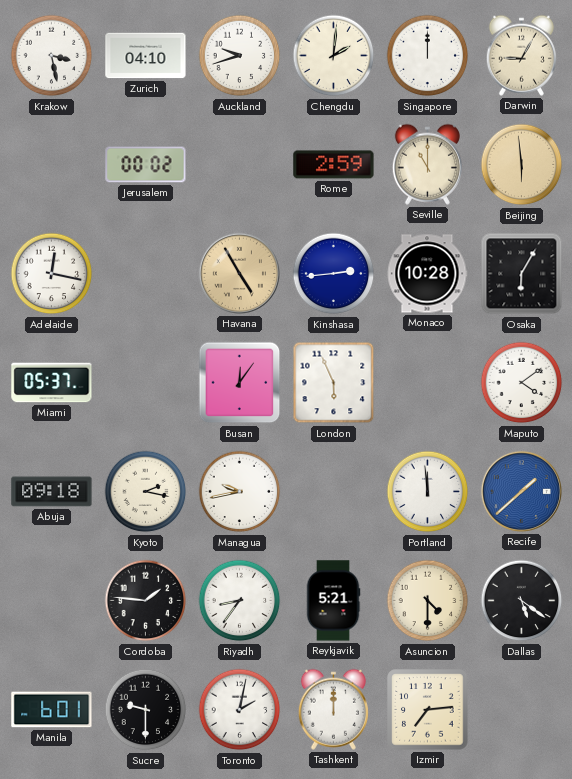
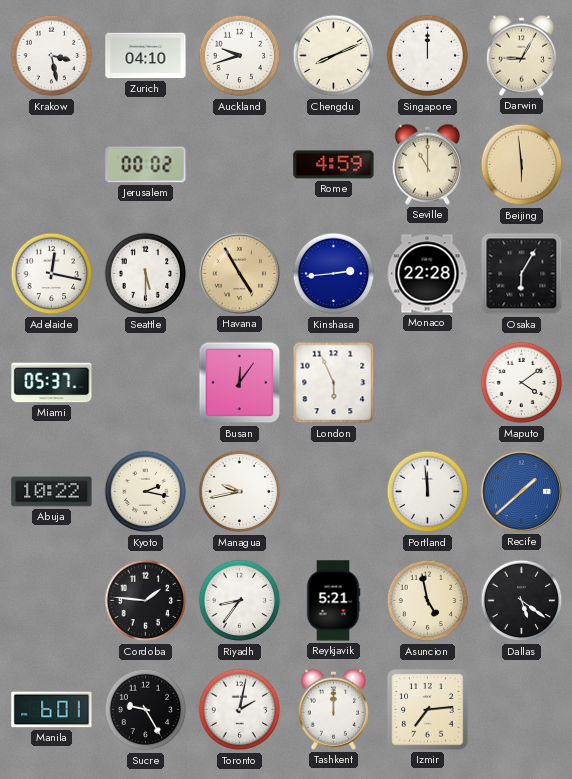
Chengdu: 2:01 -> 8:11
Rome: 2:59 -> 4:59
Seattle: none -> 5:30
Monaco: 10:28 -> 22:28
Abuja: 09:18 -> 10:22
Asuncion: 4:30 -> 4:58
Sucre: 9:30 -> 9:25
